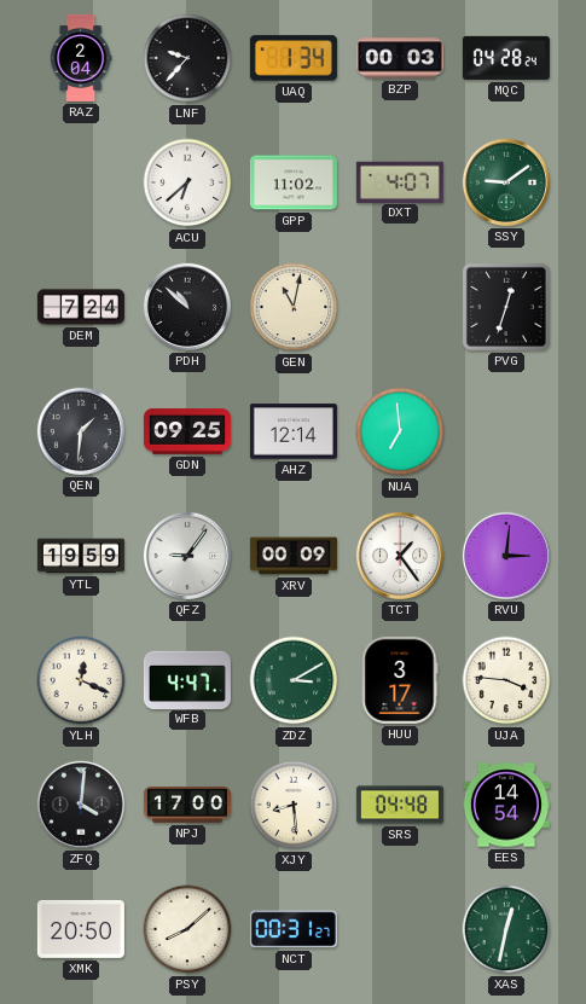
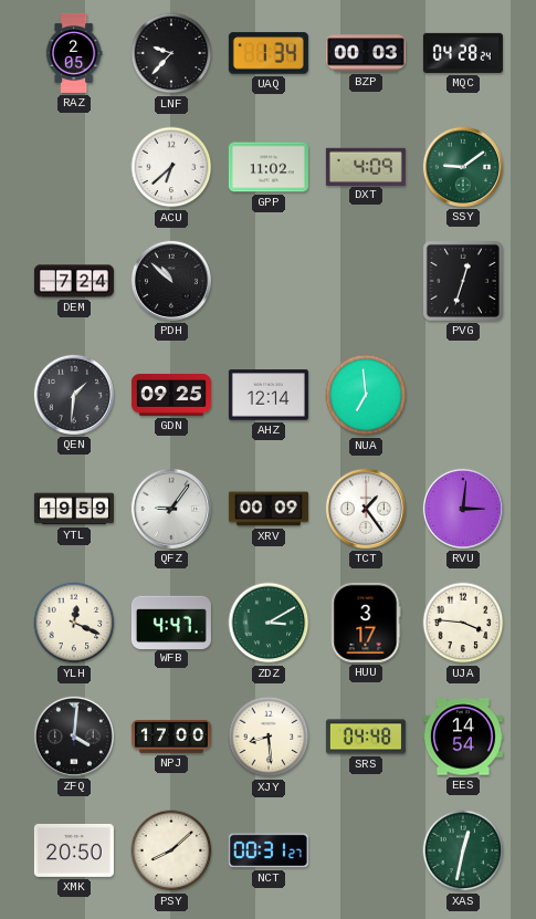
RAZ: 2:04 -> 2:05
DXT: 4:07 -> 4:09
GEN: 11:02 -> none
